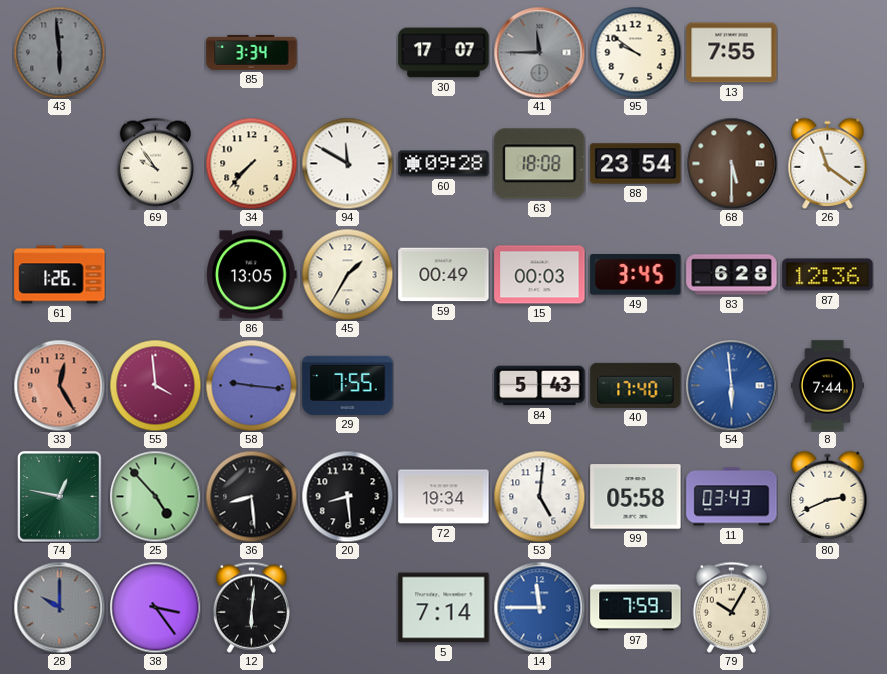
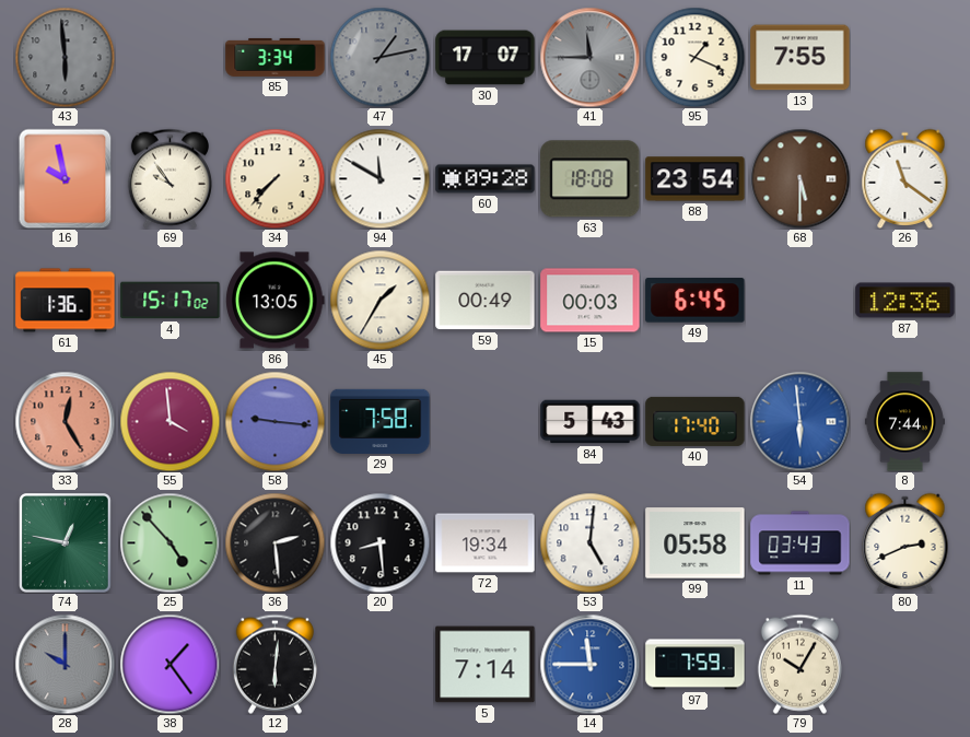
47: none -> 1:13
95: 9:51 -> 1:19
16: none -> 9:58
61: 1:26 -> 1:36
4: none -> 15:17
49: 3:45 -> 6:45
83: 6:28 -> none
29: 7:55 -> 7:58
36: 8:29 -> 2:29
38: 3:24 -> 1:24
